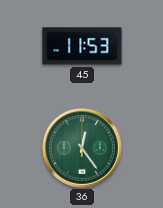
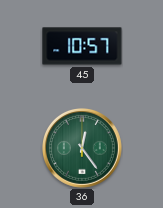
45: 11:53 -> 10:57
